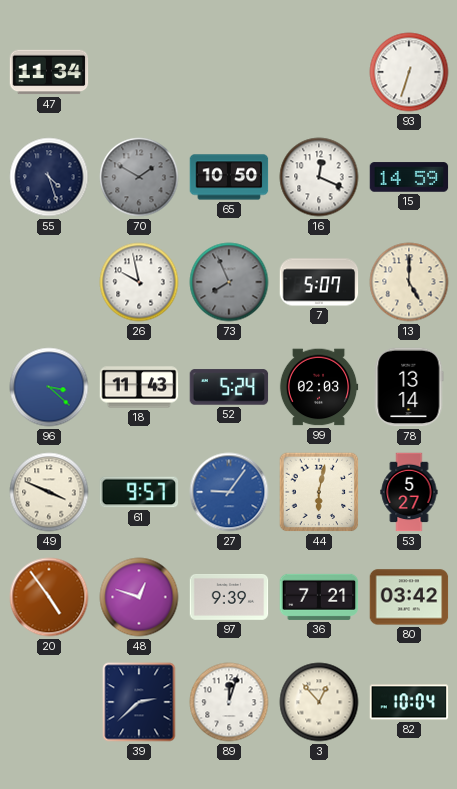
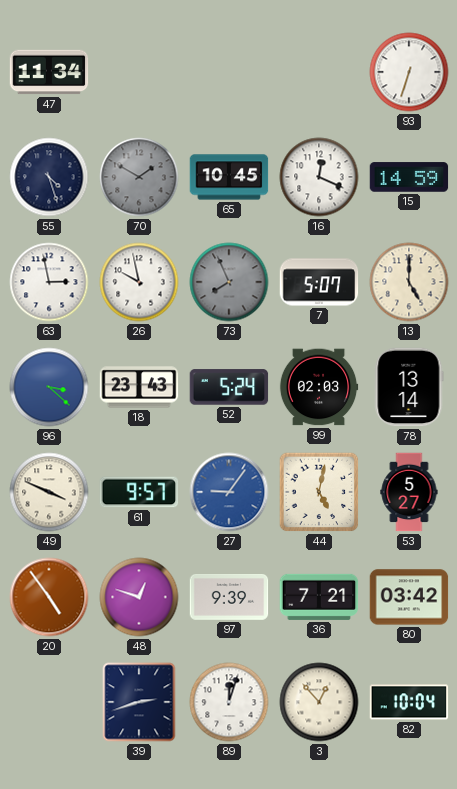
65: 10:50 -> 10:45
63: none -> 2:58
18: 11:43 -> 23:43
44: 6:02 -> 5:02
39: 2:38 -> 2:42
